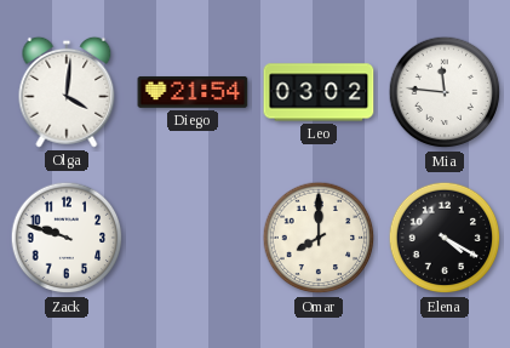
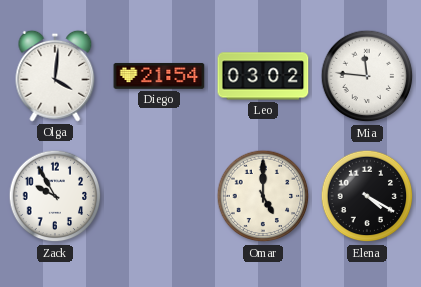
Zack: 9:48 -> 9:55
Omar: 8:00 -> 5:00
